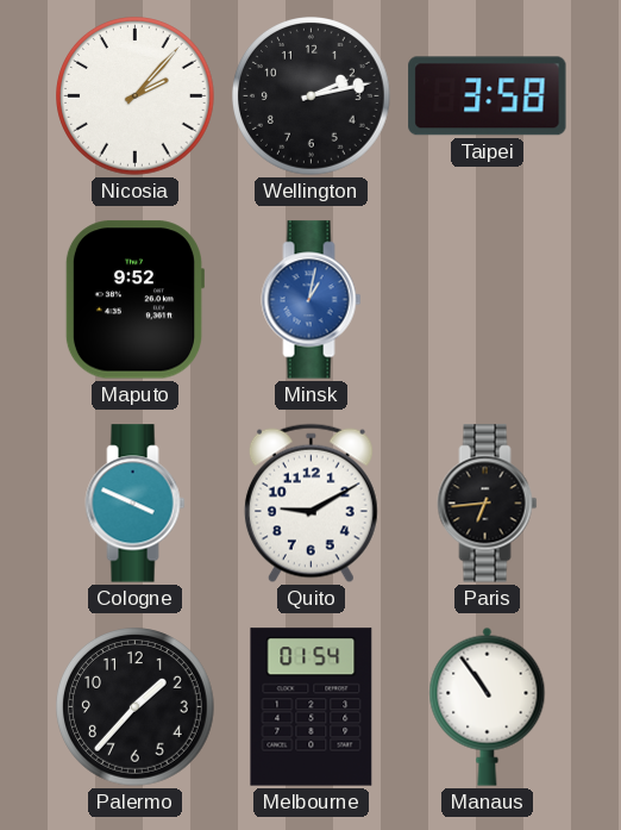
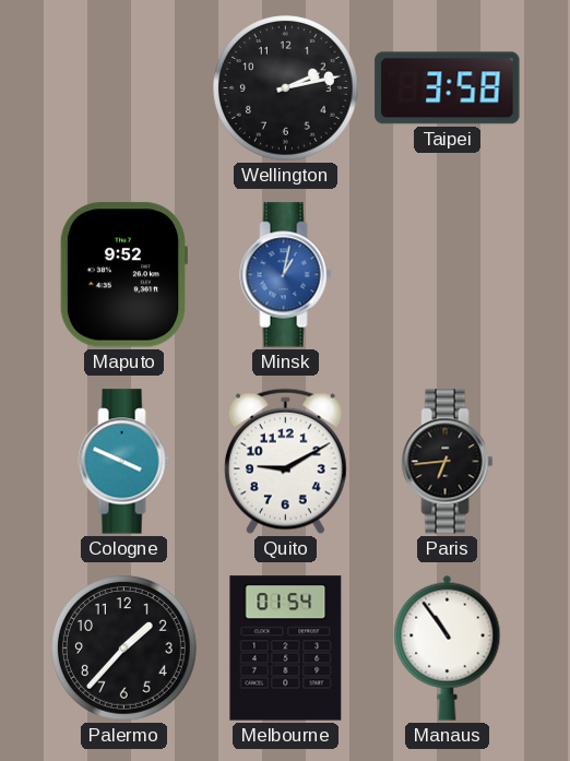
Nicosia: 2:07 -> none
